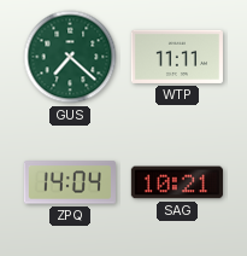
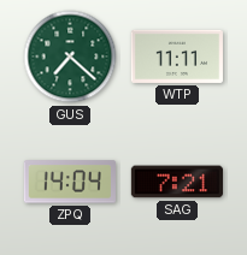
SAG: 10:21 -> 7:21
